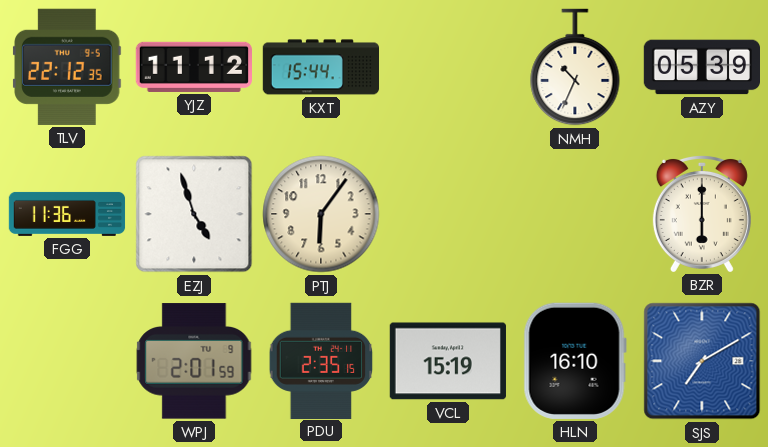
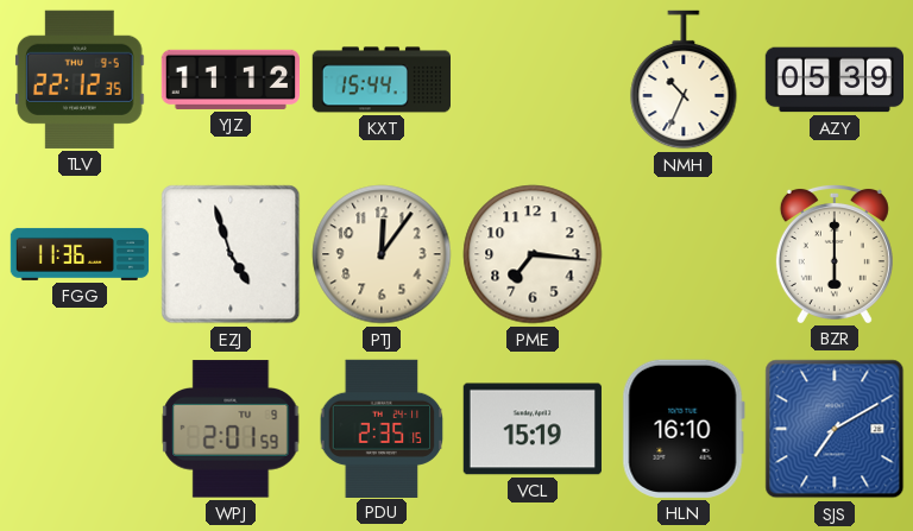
PTJ: 6:06 -> 12:06
PME: none -> 7:16
